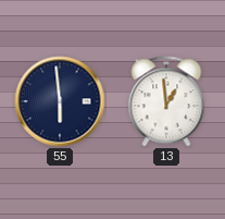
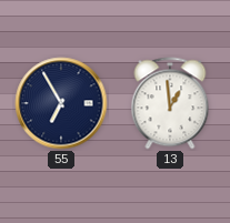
55: 5:59 -> 6:55
